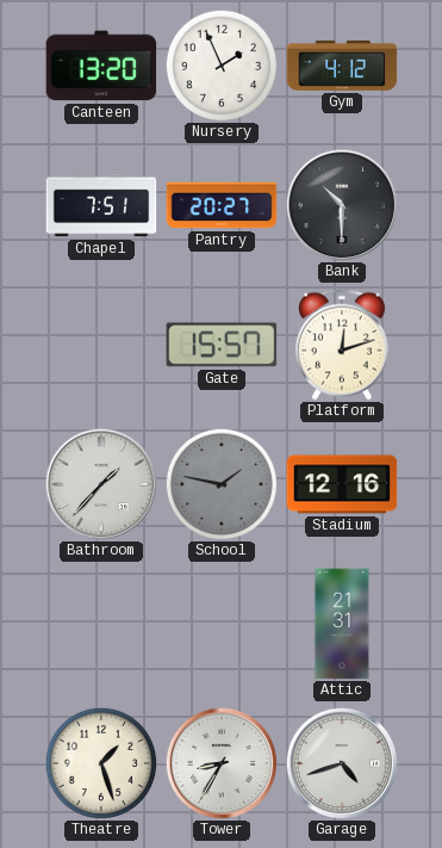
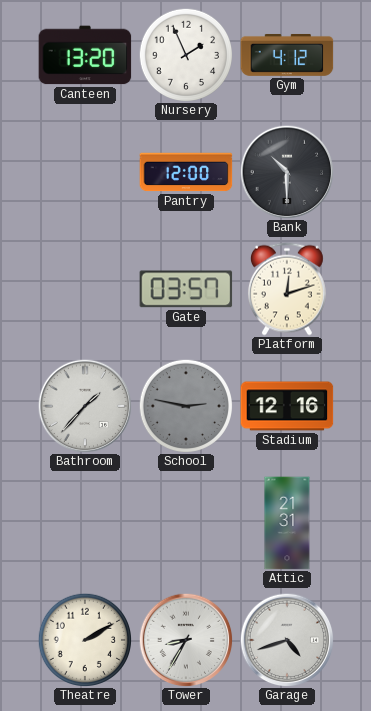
Chapel: 7:51 -> none
Pantry: 20:27 -> 12:00
Gate: 15:57 -> 03:57
School: 1:47 -> 2:47
Theatre: 1:27 -> 2:10
